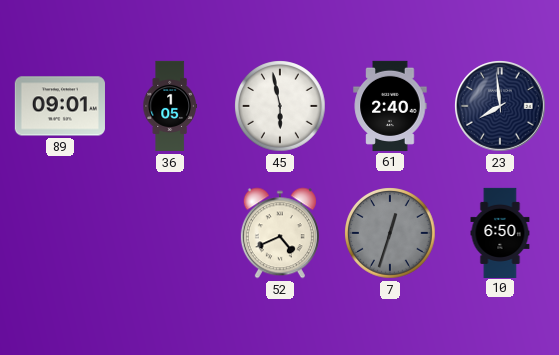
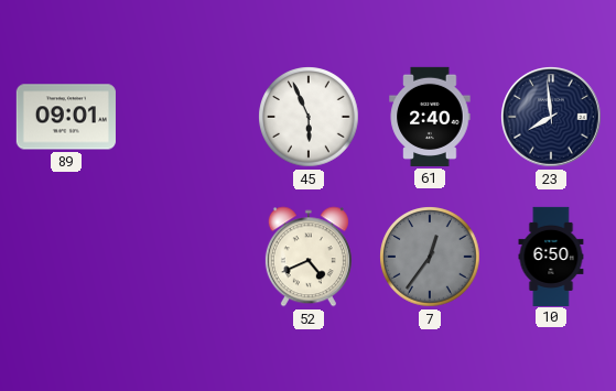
36: 1:05 -> none
45: 5:58 -> 5:56
7: 12:33 -> 12:36
